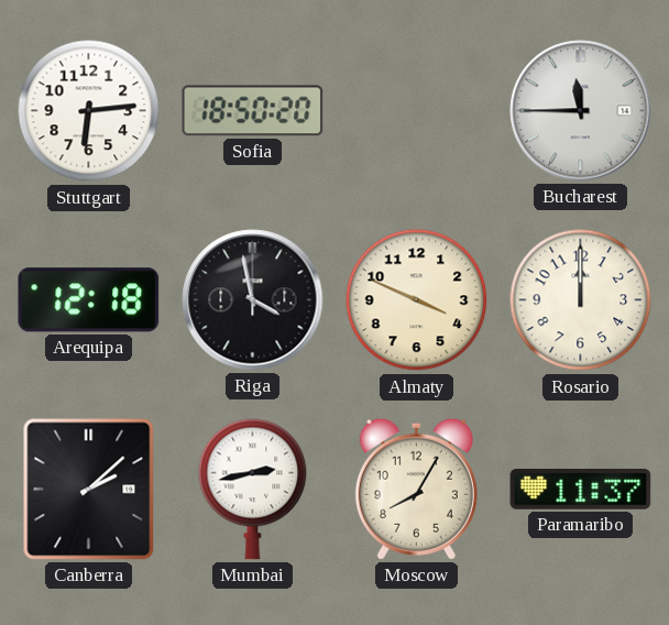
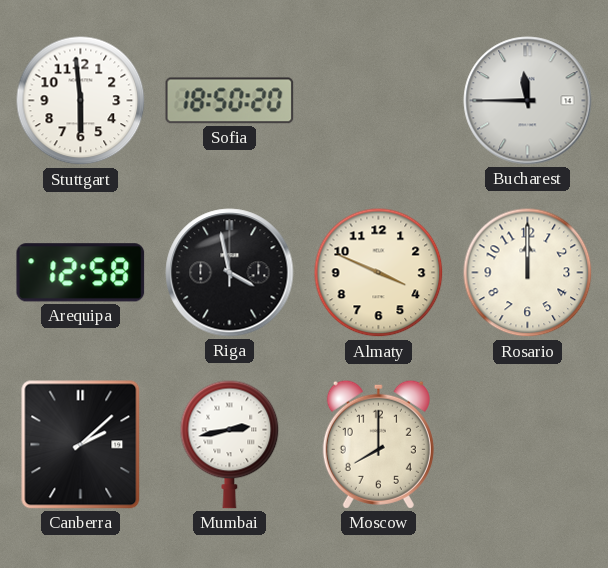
Stuttgart: 6:14 -> 5:59
Arequipa: 12:18 -> 12:58
Moscow: 8:05 -> 8:00
Paramaribo: 11:37 -> none
